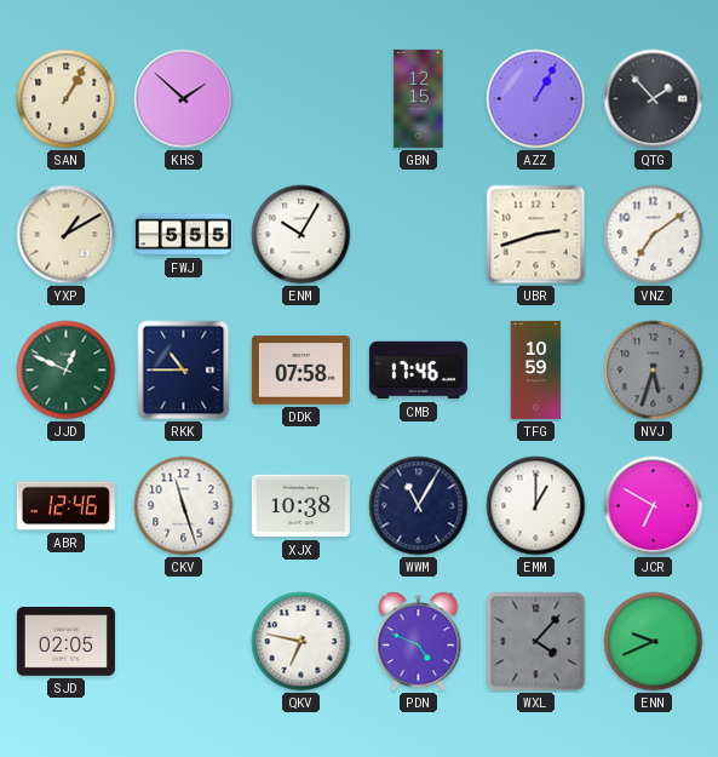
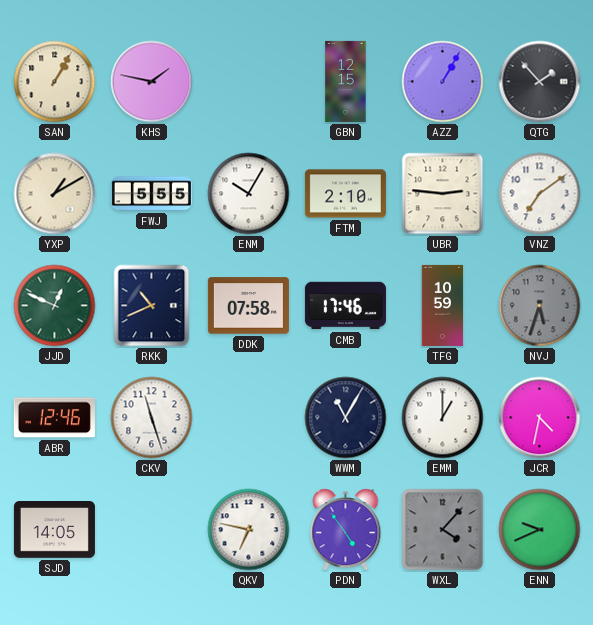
KHS: 1:52 -> 1:47
FTM: none -> 2:10
UBR: 2:42 -> 2:46
RKK: 10:45 -> 10:41
XJX: 10:38 -> none
JCR: 6:50 -> 4:32
SJD: 02:05 -> 14:05
PDN: 4:49 -> 4:54
